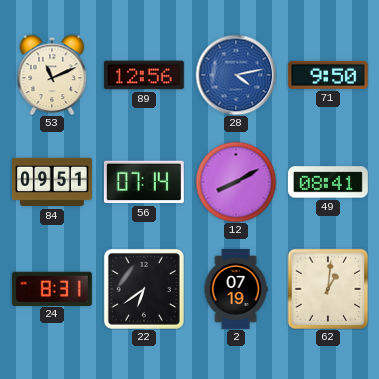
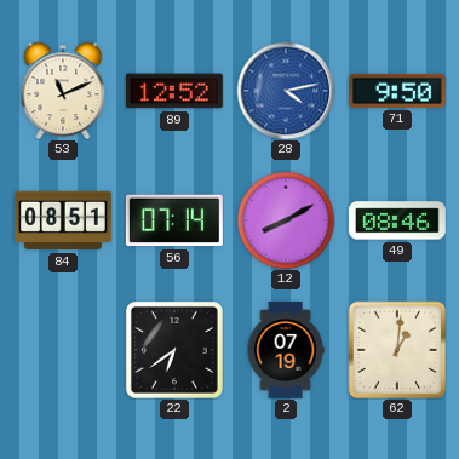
89: 12:56 -> 12:52
84: 09:51 -> 08:51
49: 08:41 -> 08:46
24: 8:31 -> none
